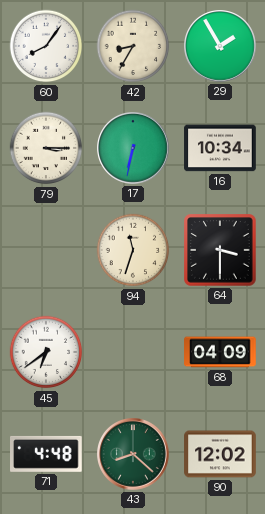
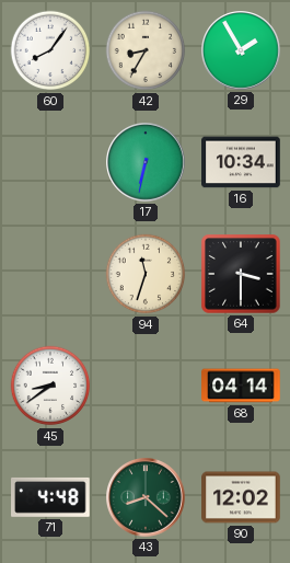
79: 3:15 -> none
45: 6:39 -> 8:39
68: 04:09 -> 04:14
